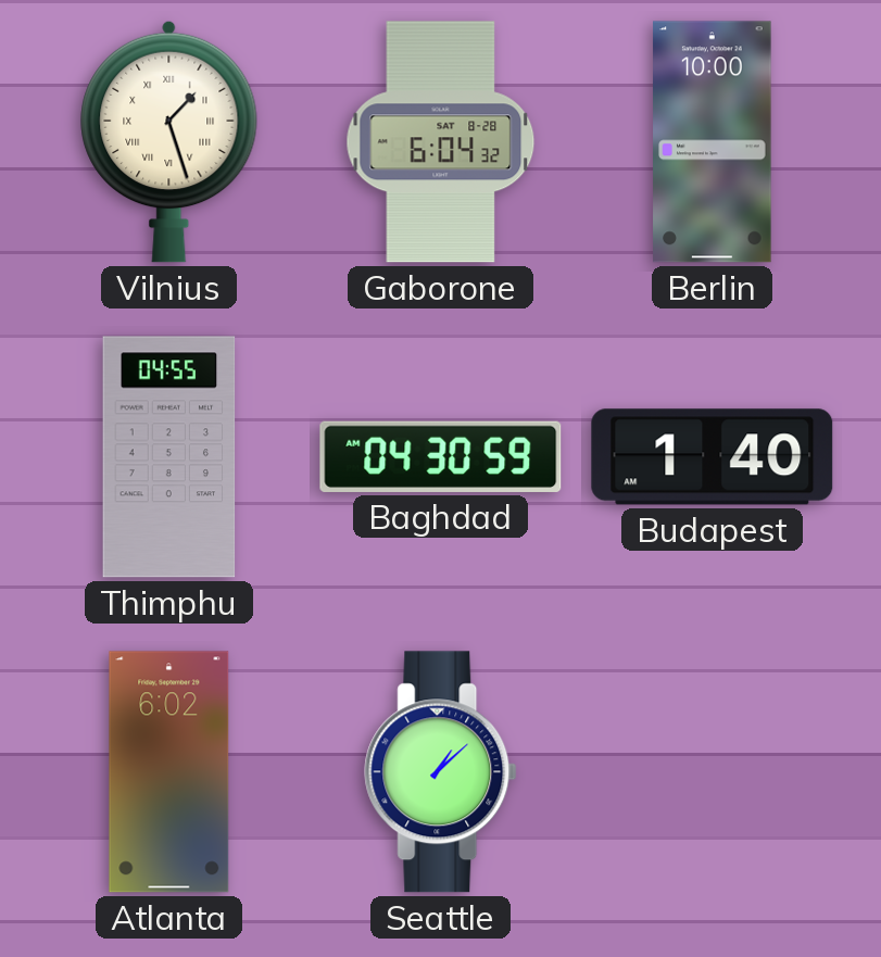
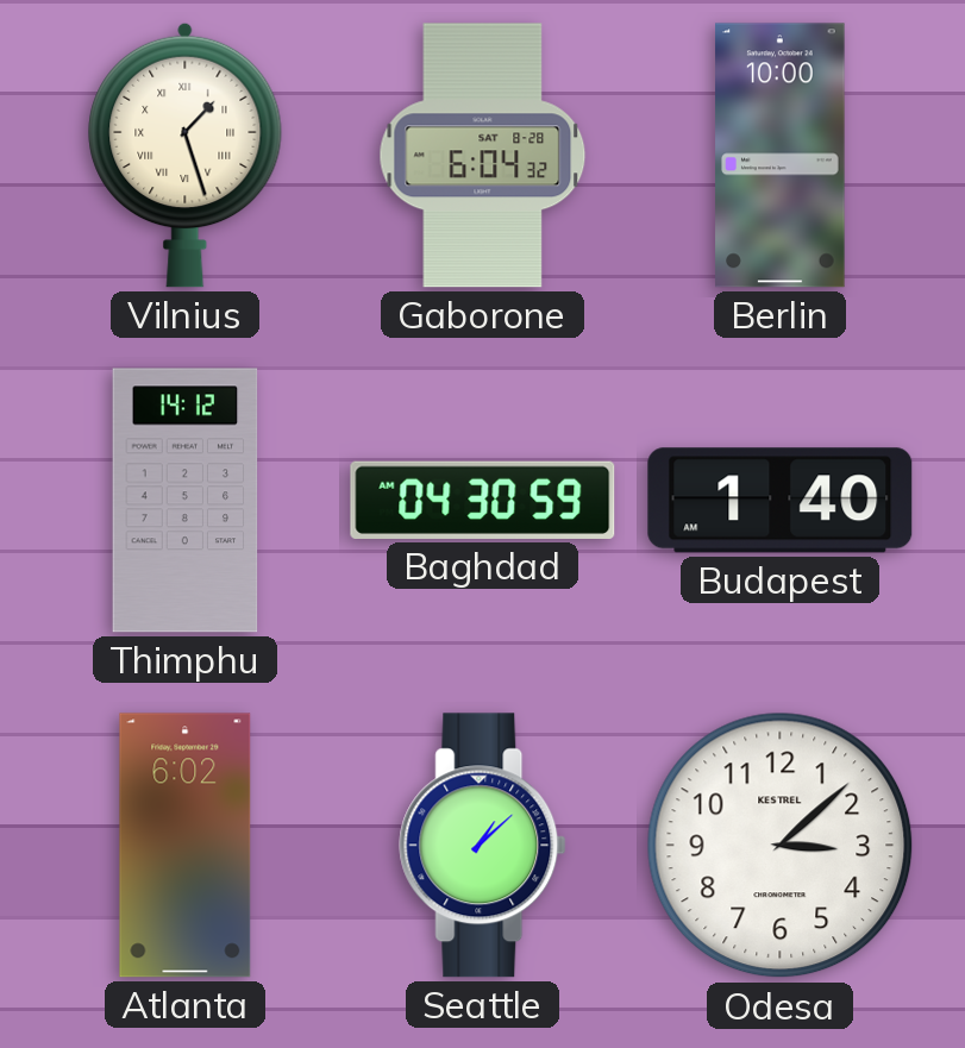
Thimphu: 04:55 -> 14:12
Odesa: none -> 3:08
